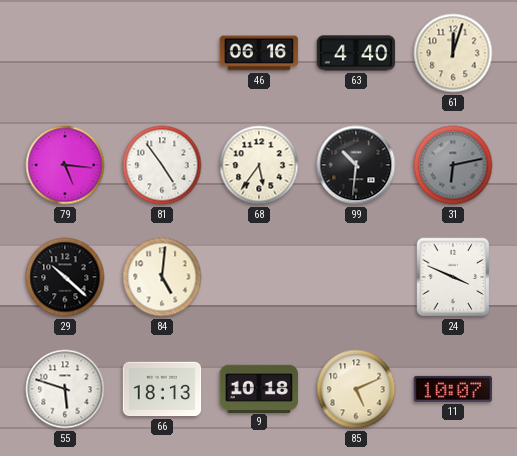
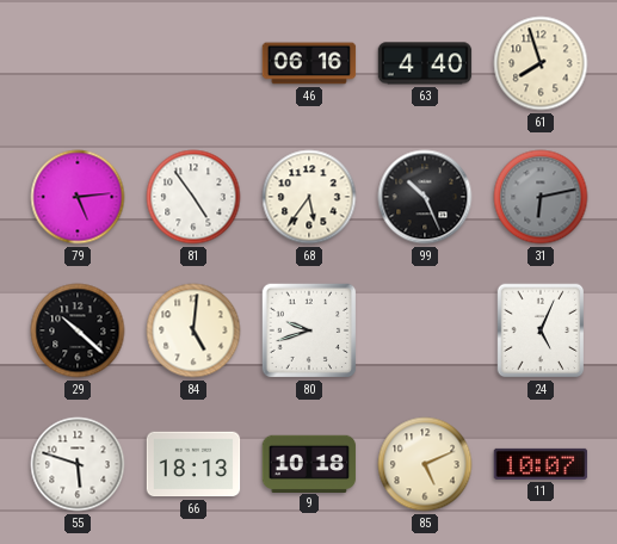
61: 12:03 -> 7:57
79: 5:16 -> 5:14
99: 10:31 -> 10:26
80: none -> 9:42
24: 3:49 -> 5:04
